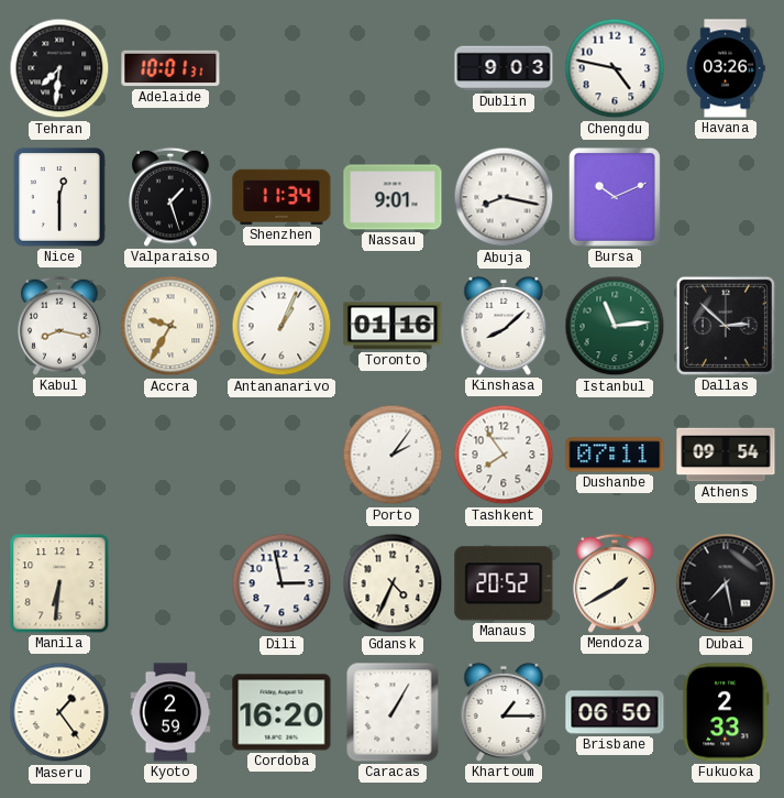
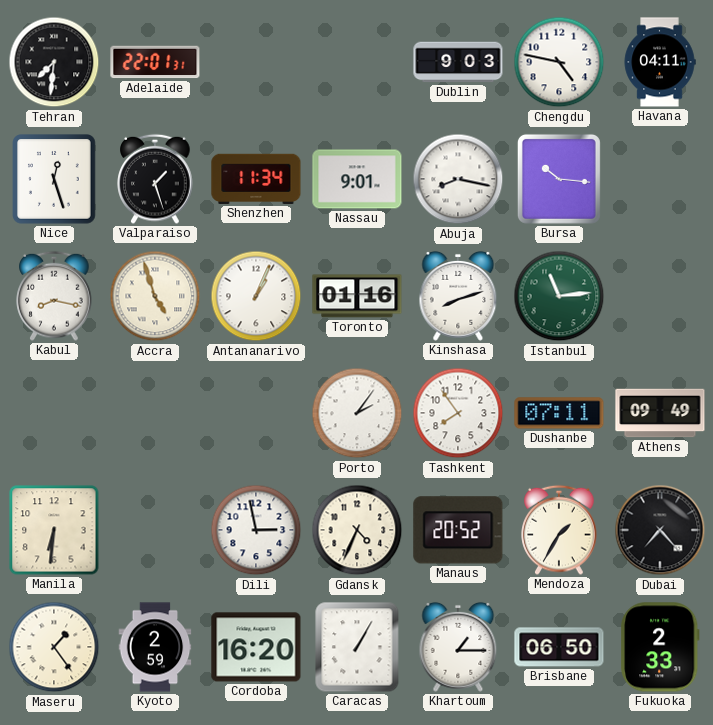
Adelaide: 10:01 -> 22:01
Havana: 03:26 -> 04:11
Nice: 12:30 -> 12:27
Bursa: 10:11 -> 10:16
Accra: 9:35 -> 4:57
Kinshasa: 8:08 -> 8:12
Dallas: 2:52 -> none
Athens: 09:54 -> 09:49
Mendoza: 1:40 -> 1:35
Dubai: 7:28 -> 7:23
